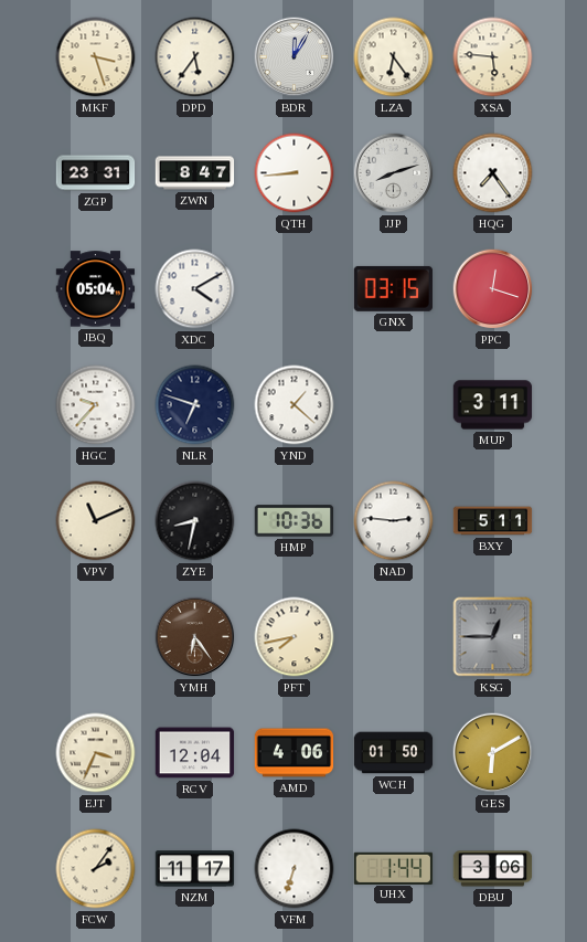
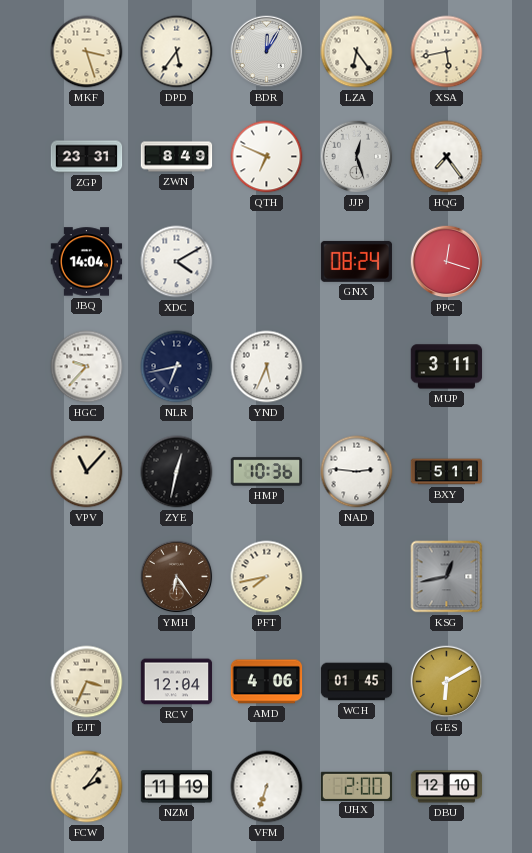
XSA: 5:46 -> 5:43
ZWN: 8:47 -> 8:49
QTH: 8:44 -> 6:49
JJP: 8:12 -> 12:27
JBQ: 05:04 -> 14:04
GNX: 03:15 -> 08:24
NLR: 6:48 -> 6:43
YND: 1:22 -> 5:34
VPV: 11:11 -> 11:07
ZYE: 8:32 -> 12:32
KSG: 12:45 -> 12:43
WCH: 01:50 -> 01:45
NZM: 11:17 -> 11:19
UHX: 1:44 -> 2:00
DBU: 3:06 -> 12:10
